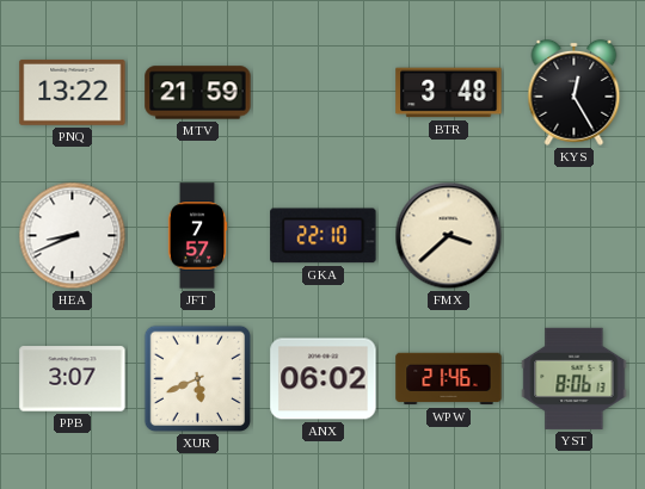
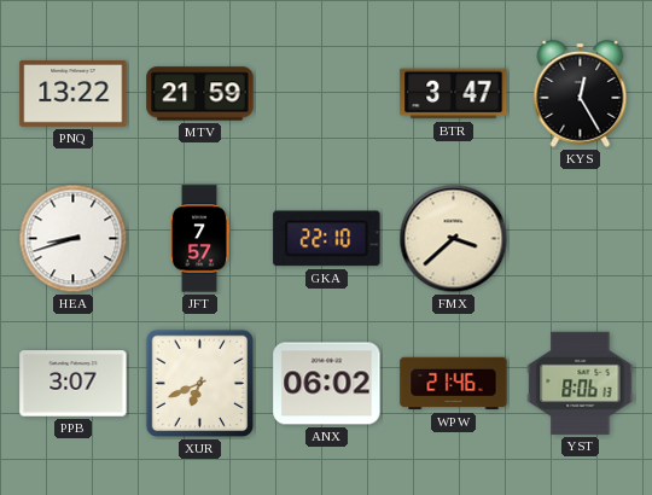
BTR: 3:48 -> 3:47
HEA: 8:41 -> 8:42
XUR: 5:41 -> 6:41
